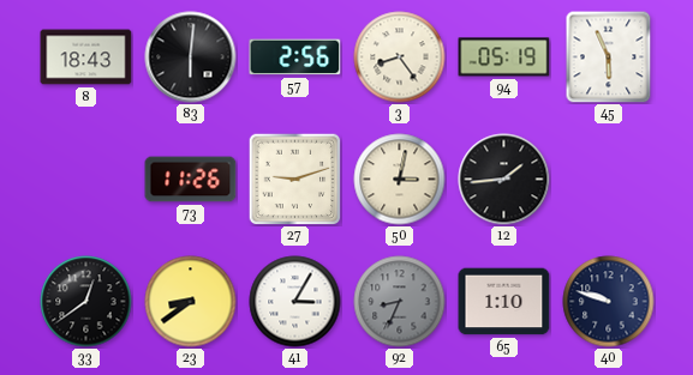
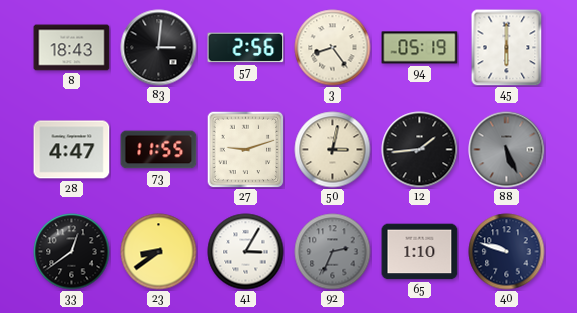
83: 6:01 -> 3:01
45: 5:56 -> 6:00
28: none -> 4:47
73: 11:26 -> 11:55
88: none -> 5:26
92: 8:34 -> 2:34
